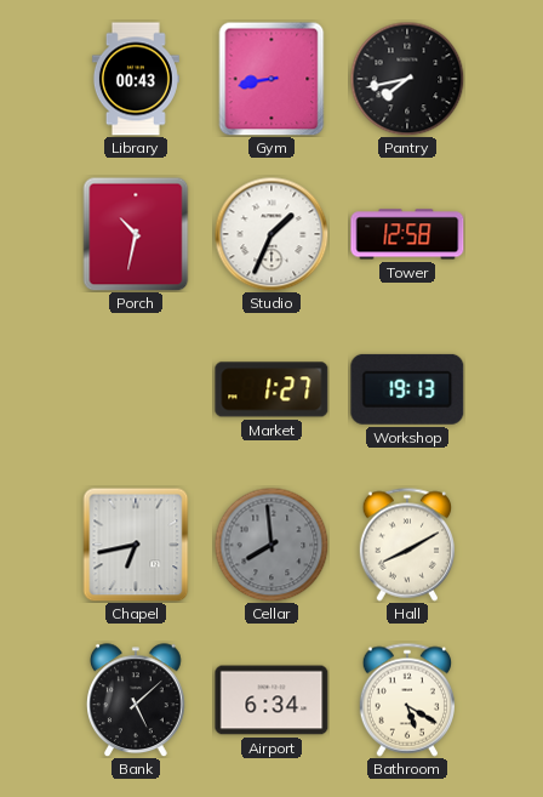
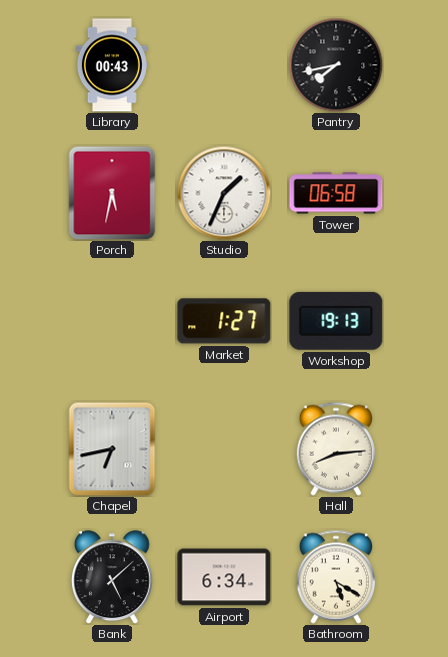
Gym: 8:43 -> none
Porch: 10:32 -> 5:32
Tower: 12:58 -> 06:58
Cellar: 7:59 -> none
Hall: 8:10 -> 8:14
